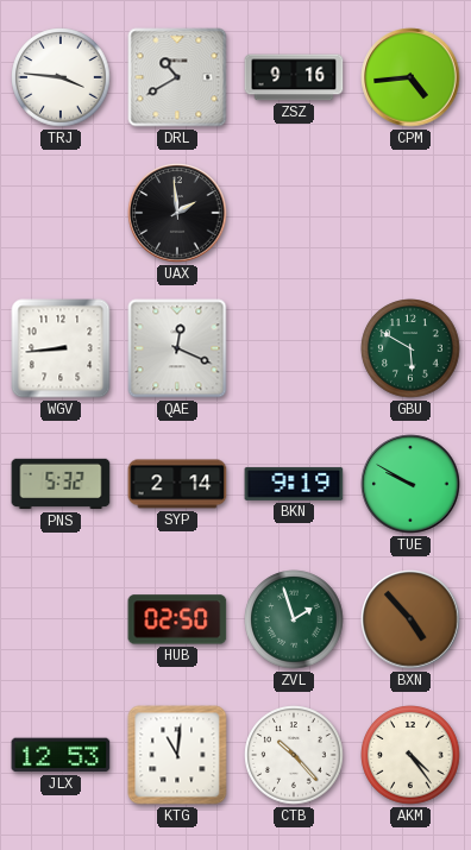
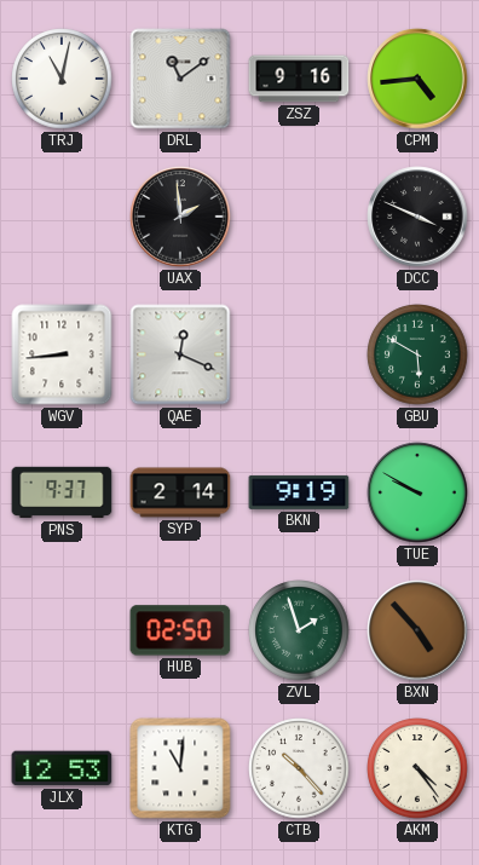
TRJ: 3:46 -> 11:02
DRL: 10:40 -> 11:09
DCC: none -> 3:49
PNS: 5:32 -> 9:37
